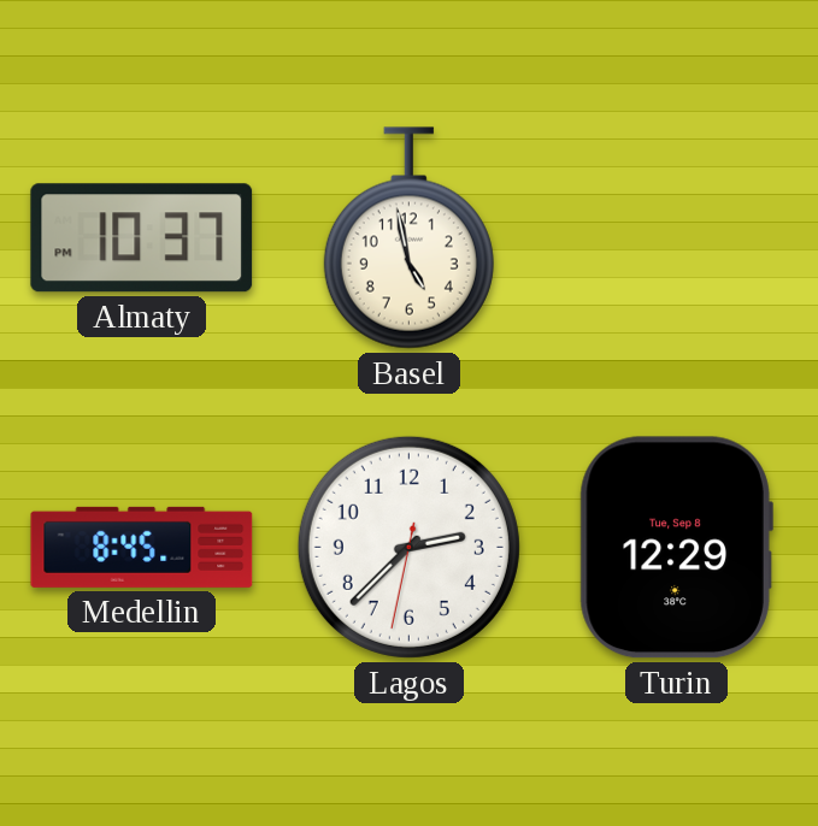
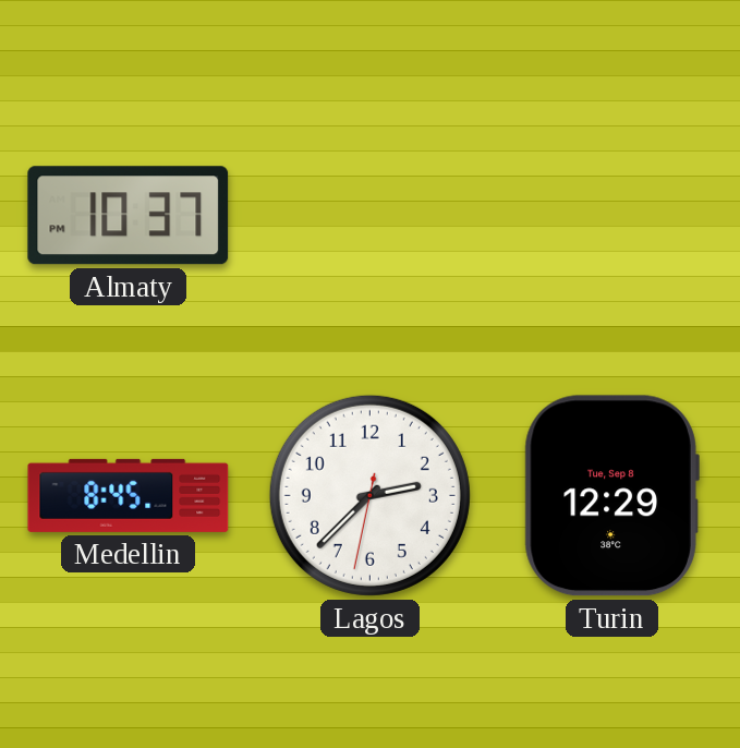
Basel: 4:58 -> none
